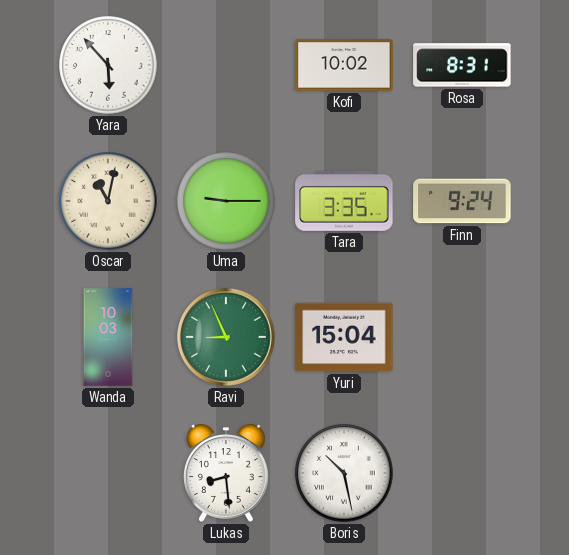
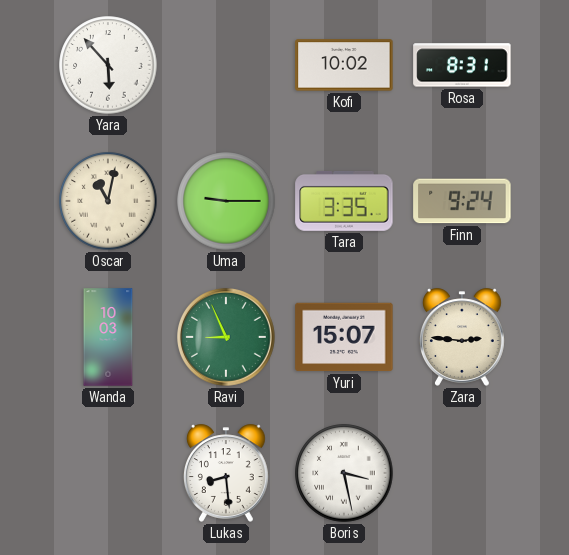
Yuri: 15:04 -> 15:07
Zara: none -> 2:46
Boris: 10:28 -> 3:28
